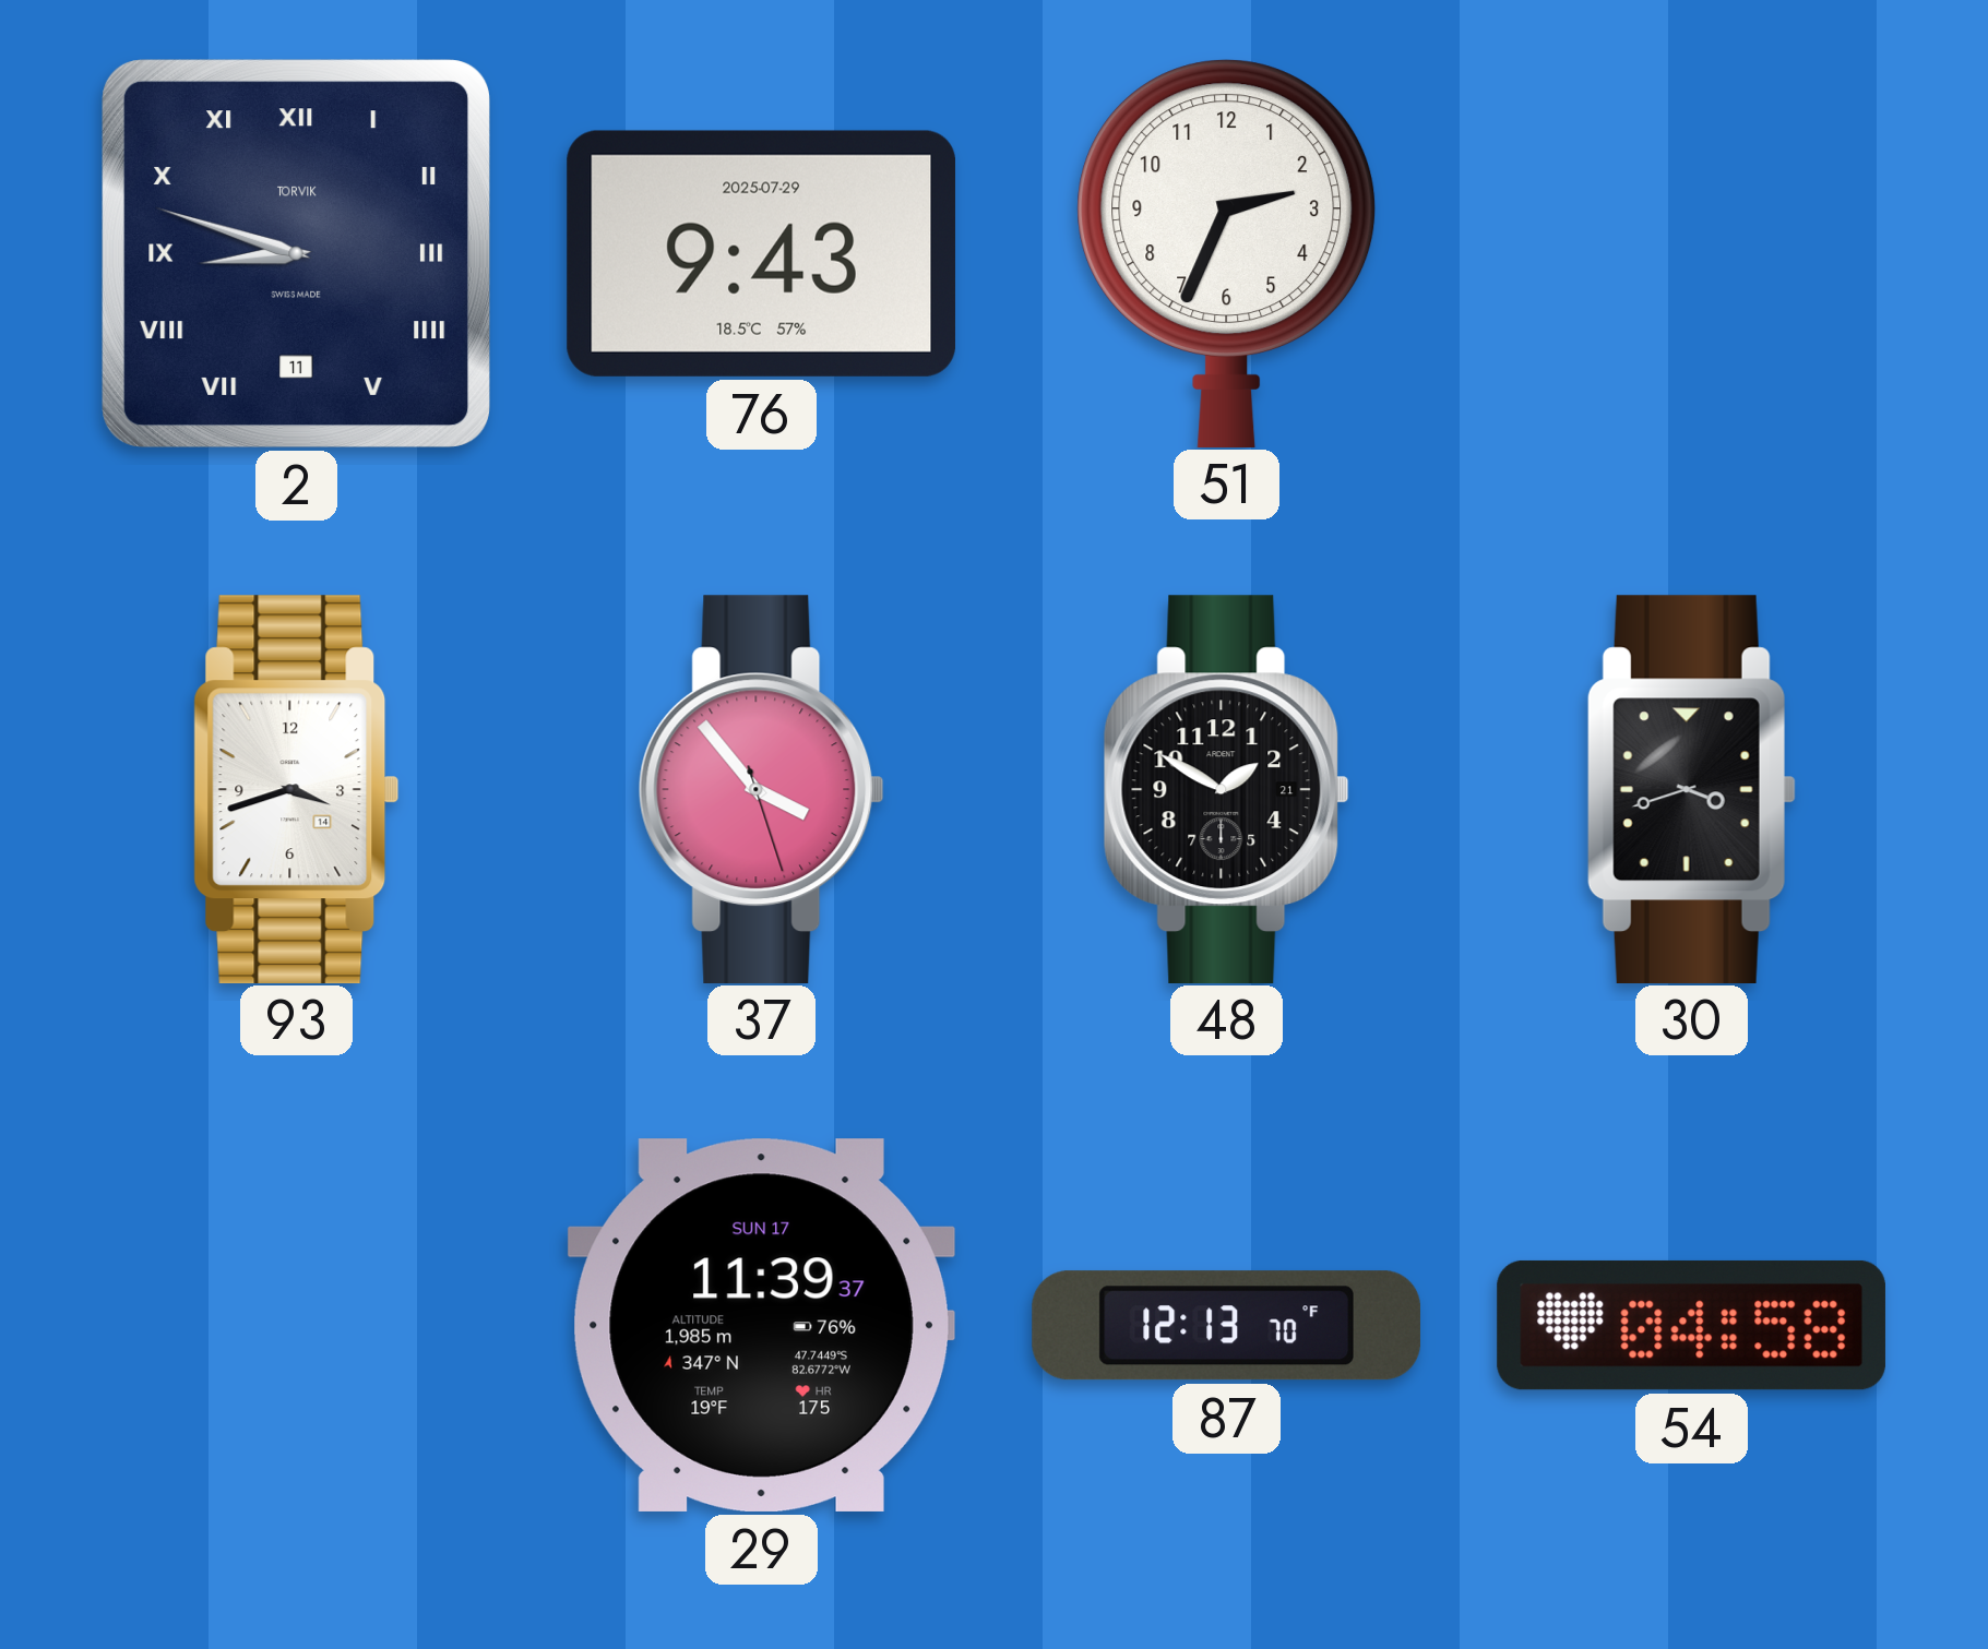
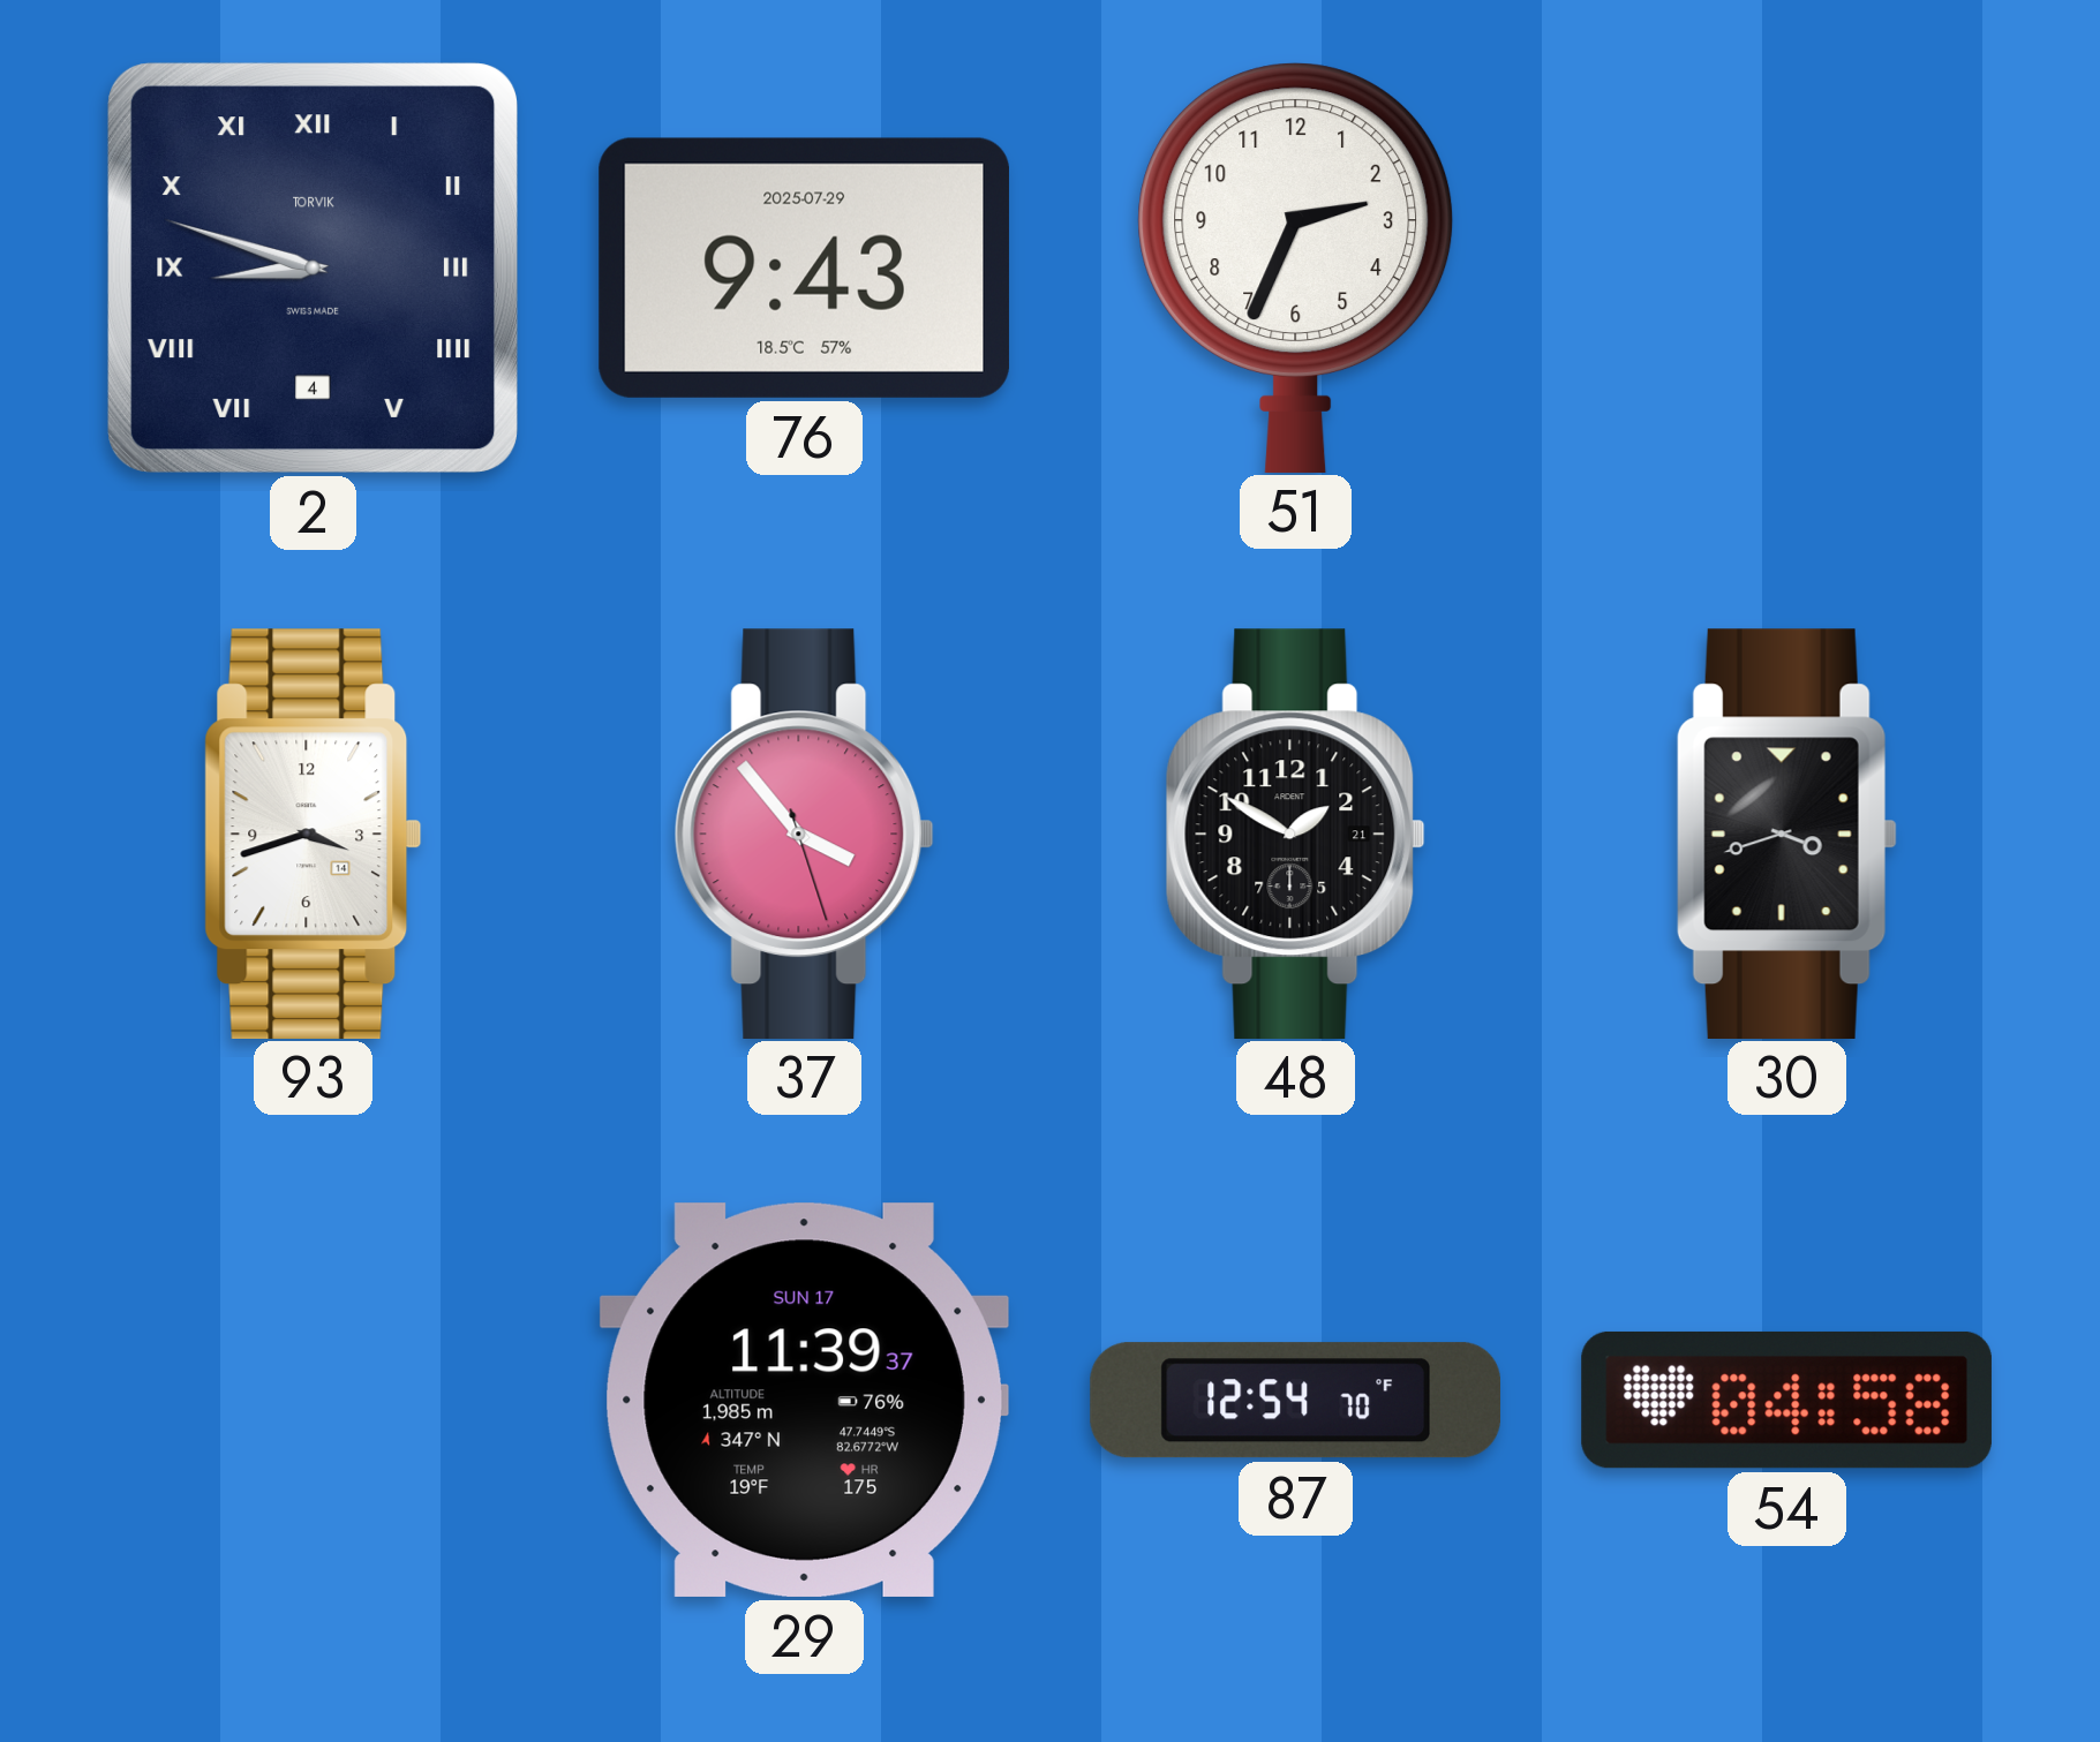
2 date: 11 -> 4
87: 12:13 -> 12:54
